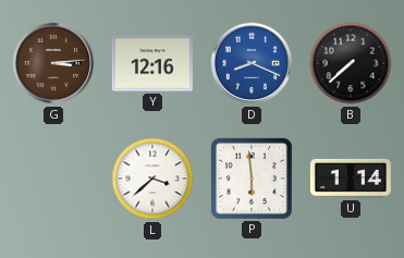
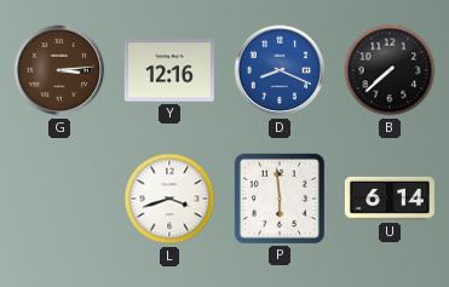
L: 3:38 -> 3:42
U: 1:14 -> 6:14
